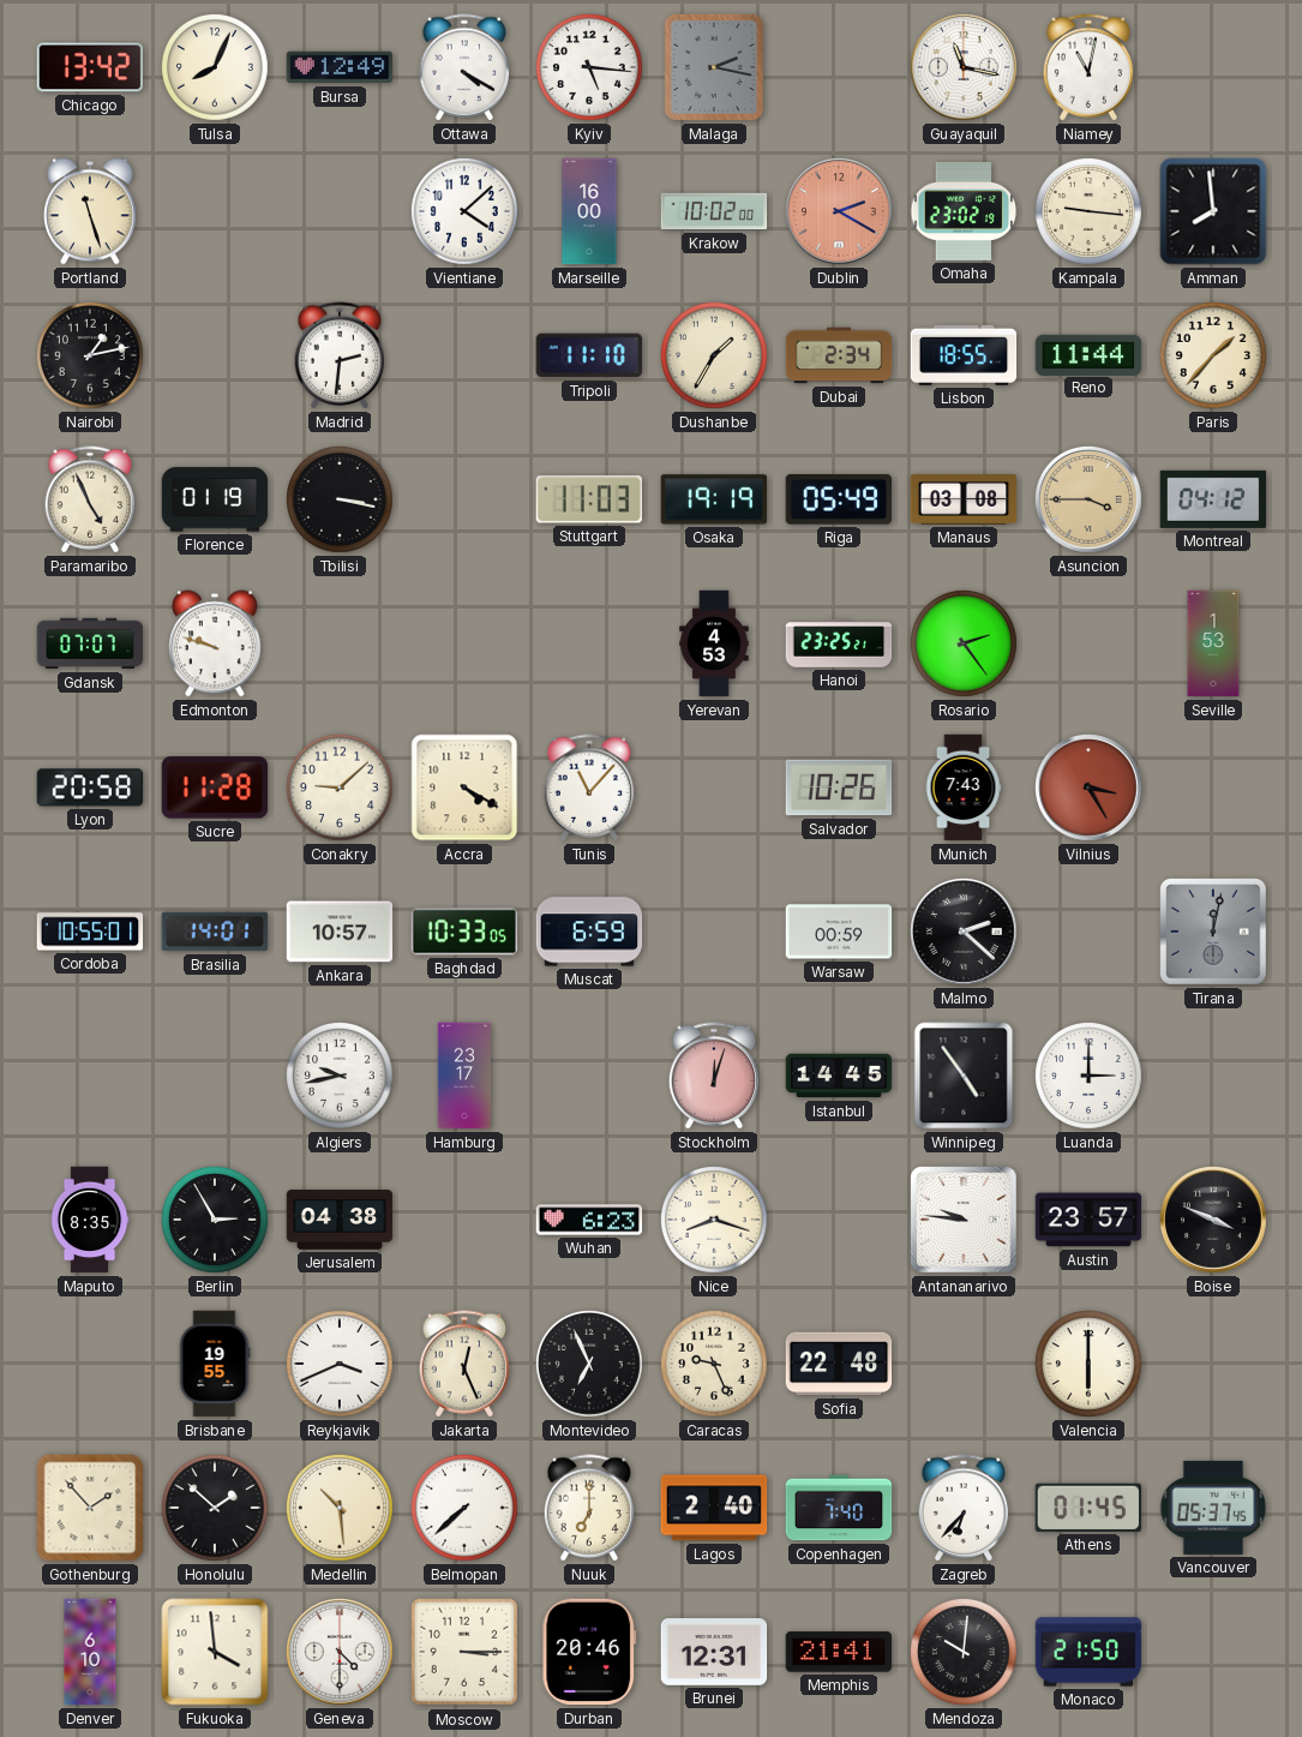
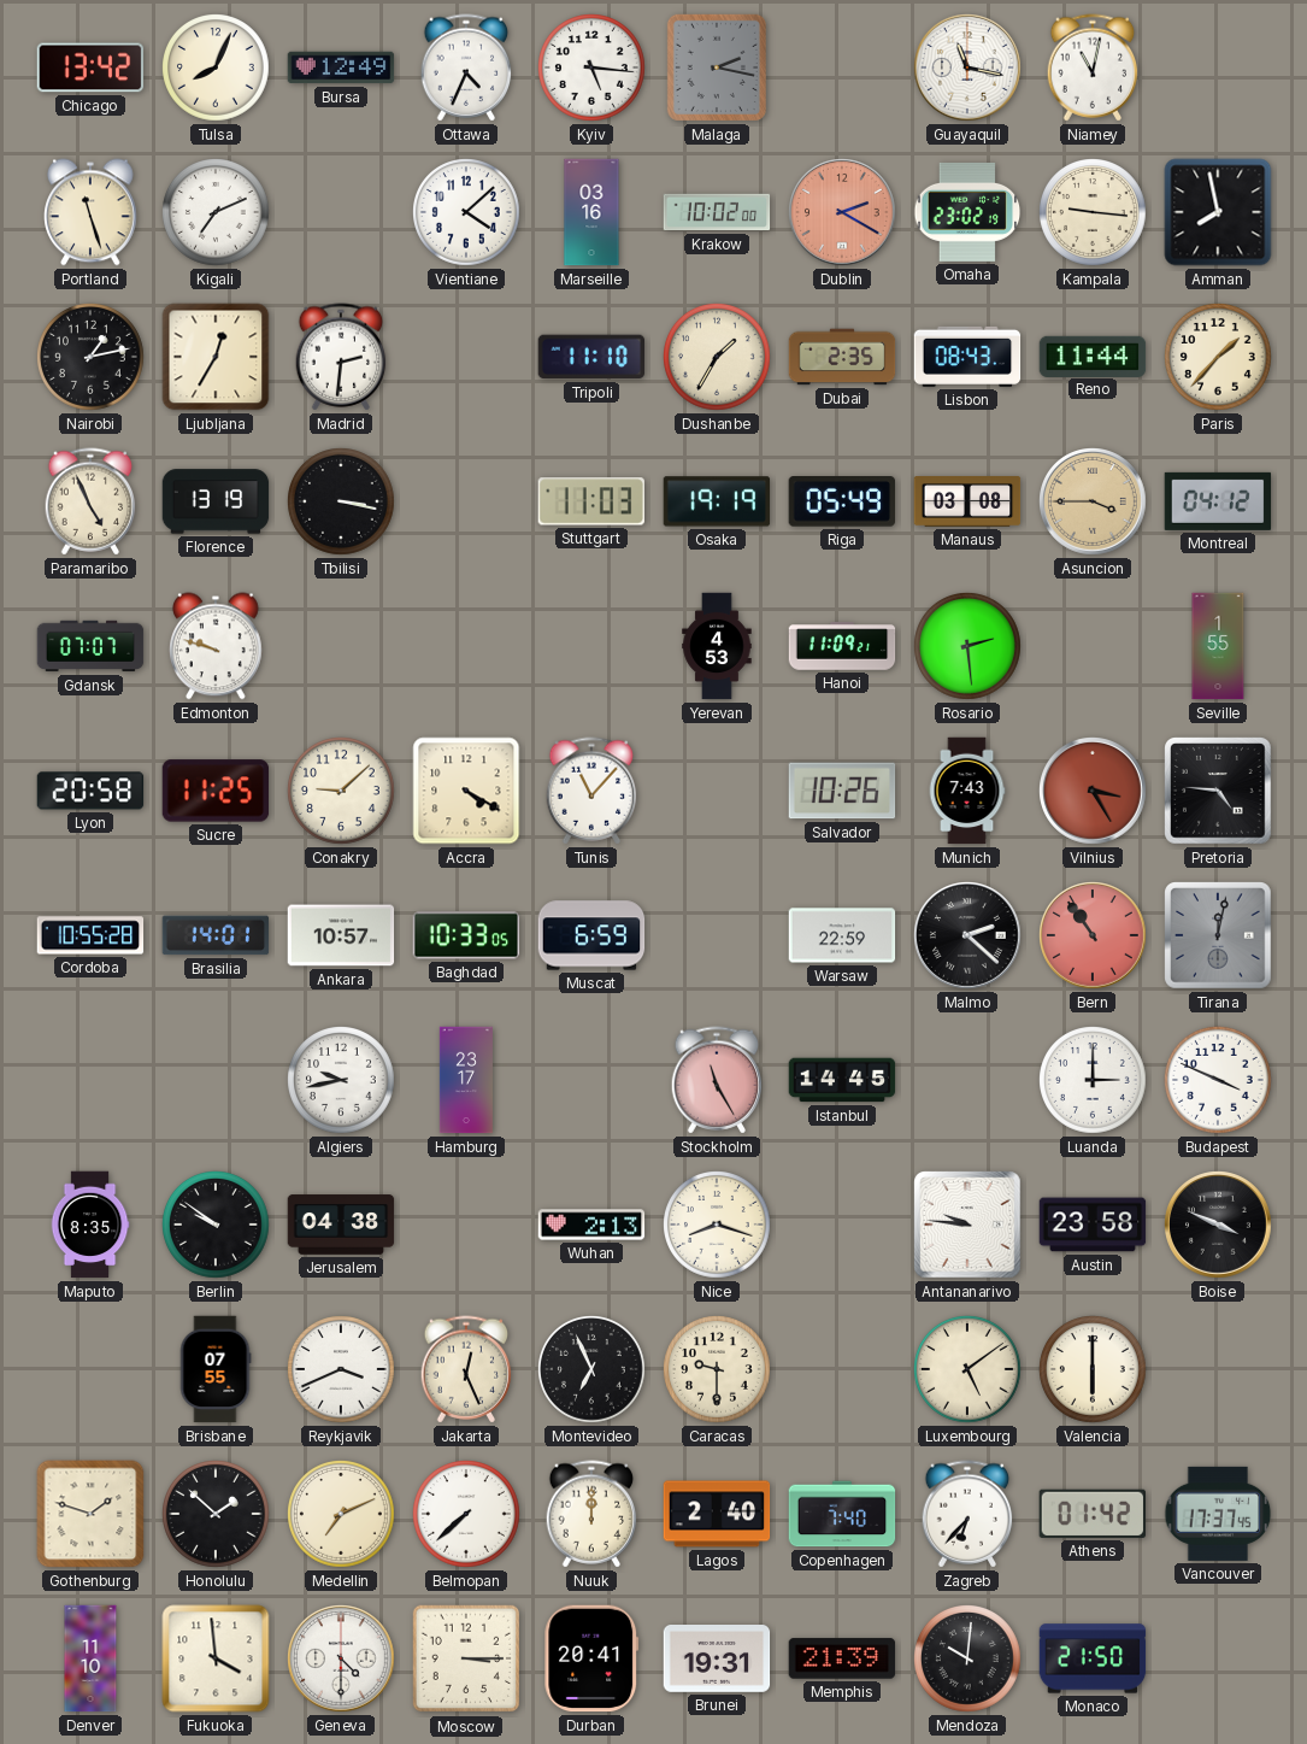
Ottawa: 4:20 -> 4:34
Kigali: none -> 7:11
Marseille: 16:00 -> 03:16
Amman: 7:59 -> 7:58
Ljubljana: none -> 12:35
Dubai: 2:34 -> 2:35
Lisbon: 18:55 -> 08:43
Florence: 01:19 -> 13:19
Hanoi: 23:25 -> 11:09
Rosario: 2:24 -> 2:29
Seville: 1:53 -> 1:55
Sucre: 11:28 -> 11:25
Pretoria: none -> 4:46
Cordoba: 10:55:01 -> 10:55:28
Warsaw: 00:59 -> 22:59
Bern: none -> 10:54
Stockholm: 12:03 -> 11:25
Winnipeg: 4:54 -> none
Budapest: none -> 3:49
Berlin: 2:55 -> 9:51
Wuhan: 6:23 -> 2:13
Austin: 23:57 -> 23:58
Brisbane: 19:55 -> 07:55
Caracas: 9:26 -> 9:30
Sofia: 22:48 -> none
Luxembourg: none -> 5:09
Gothenburg: 1:53 -> 1:48
Medellin: 10:29 -> 7:11
Nuuk: 7:00 -> 12:00
Athens: 01:45 -> 01:42
Vancouver: 05:37 -> 17:37
Denver: 6:10 -> 11:10
Durban: 20:46 -> 20:41
Brunei: 12:31 -> 19:31
Memphis: 21:41 -> 21:39
